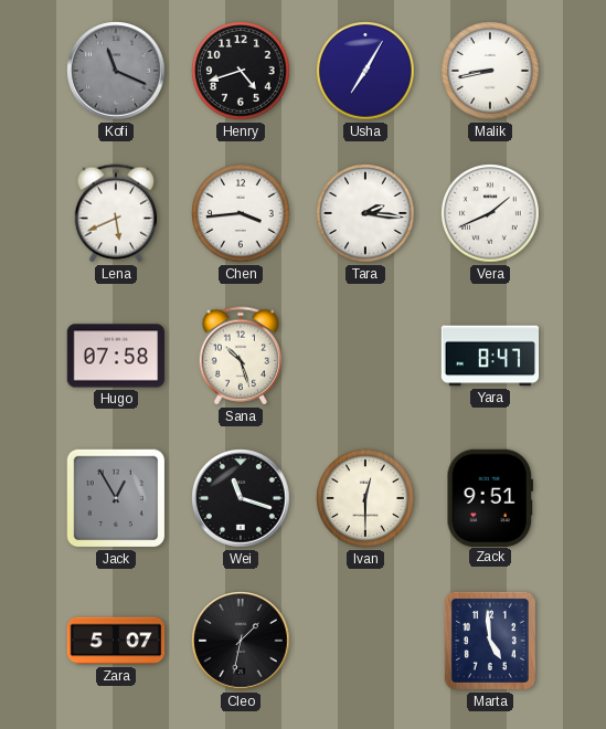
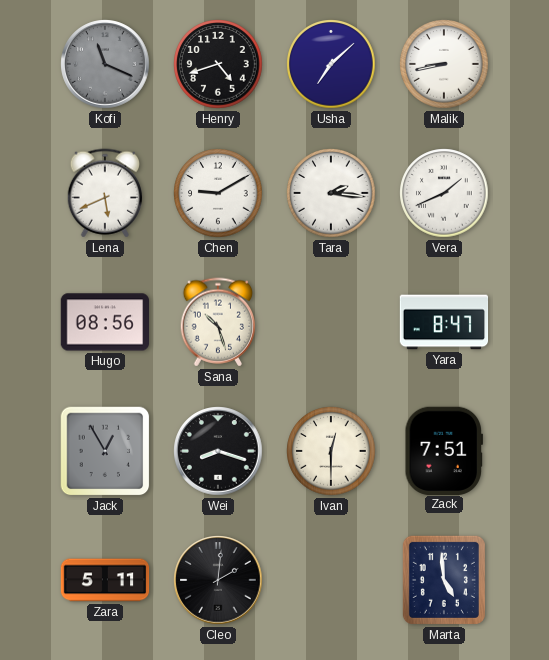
Usha: 7:05 -> 7:08
Chen: 3:44 -> 9:10
Hugo: 07:58 -> 08:56
Wei: 11:18 -> 8:18
Zack: 9:51 -> 7:51
Zara: 5:07 -> 5:11
Cleo: 1:32 -> 2:01
